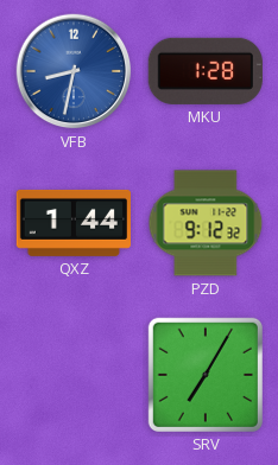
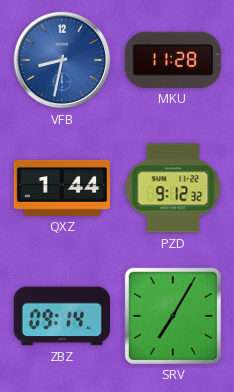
MKU: 1:28 -> 11:28
ZBZ: none -> 09:14
